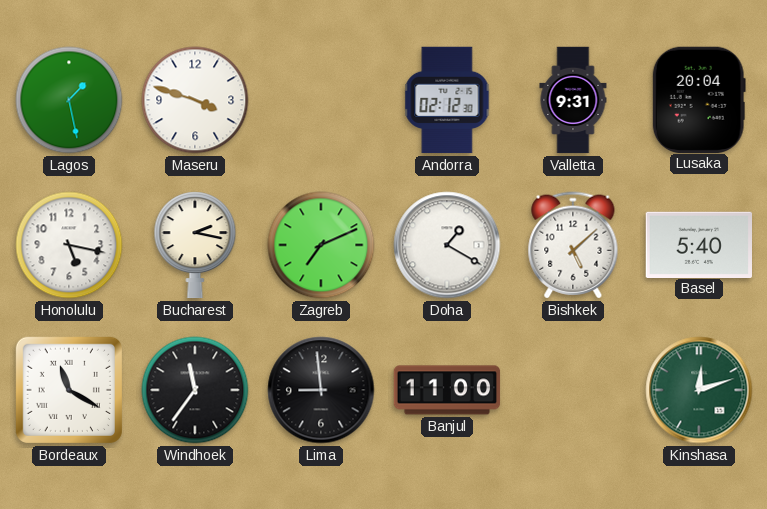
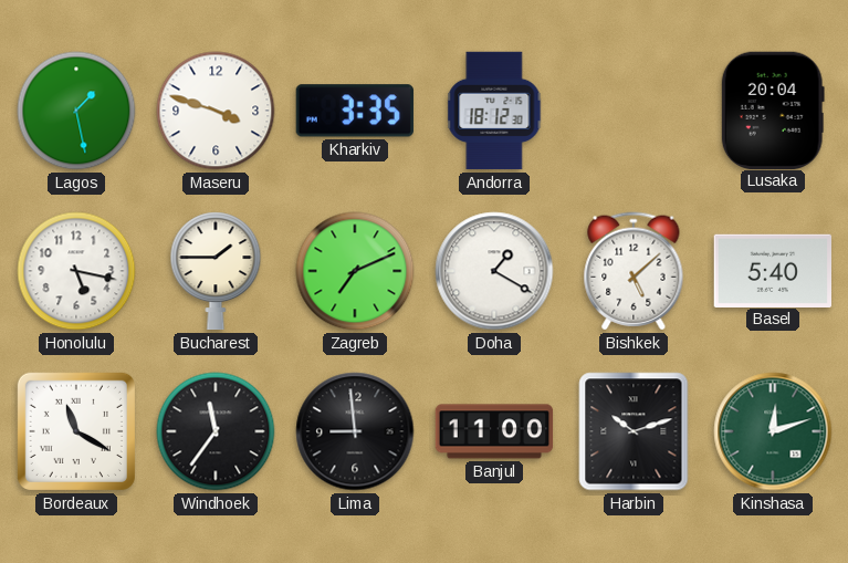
Kharkiv: none -> 3:35
Andorra: 02:12 -> 18:12
Valletta: 9:31 -> none
Bucharest: 2:17 -> 1:45
Harbin: none -> 10:12
